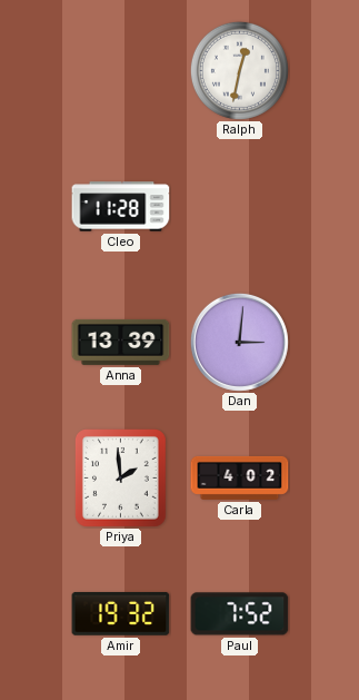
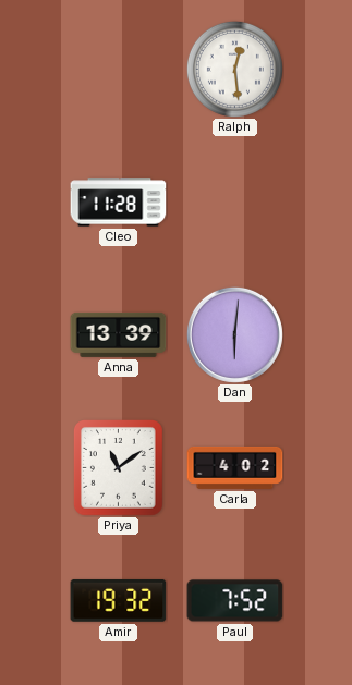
Ralph: 12:32 -> 12:29
Dan: 3:01 -> 6:01
Priya: 1:59 -> 11:09
